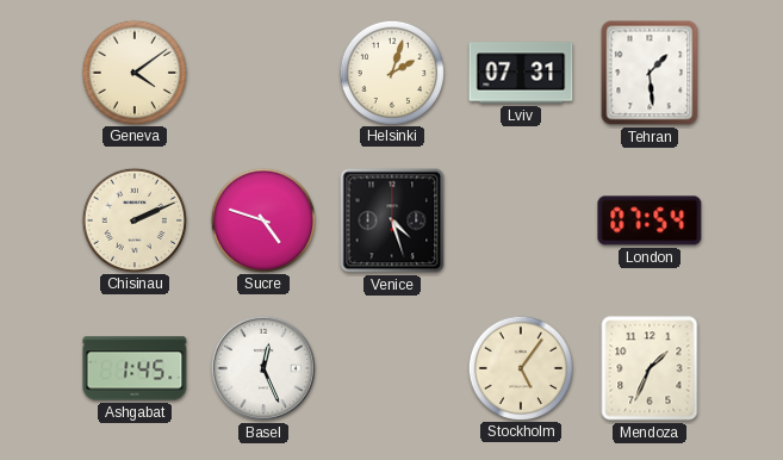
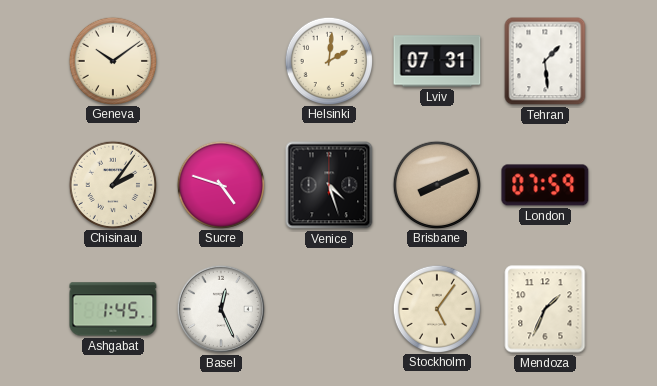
Geneva: 4:09 -> 10:09
Helsinki: 2:03 -> 2:01
Chisinau: 2:11 -> 2:06
Brisbane: none -> 8:11
London: 07:54 -> 07:59
